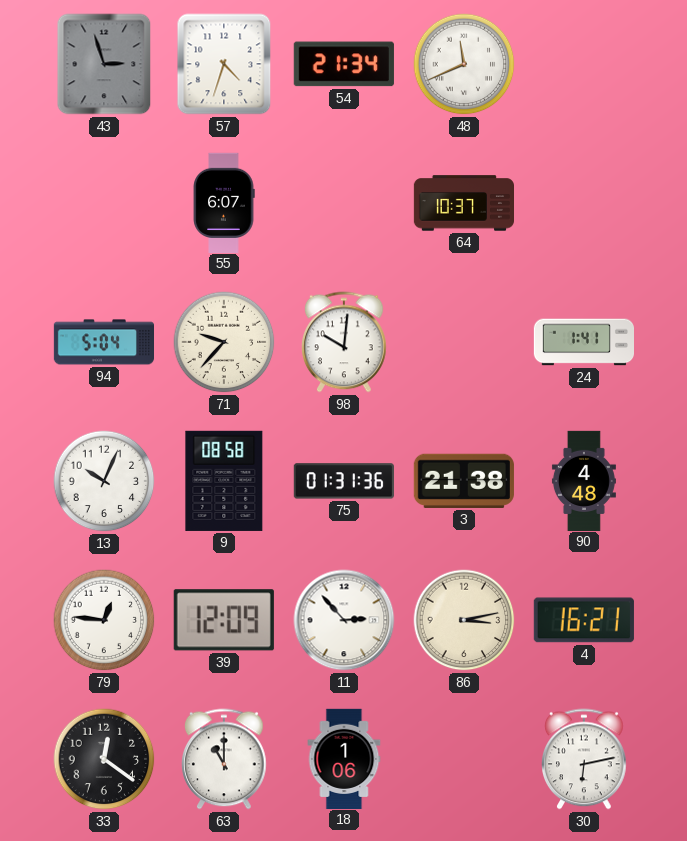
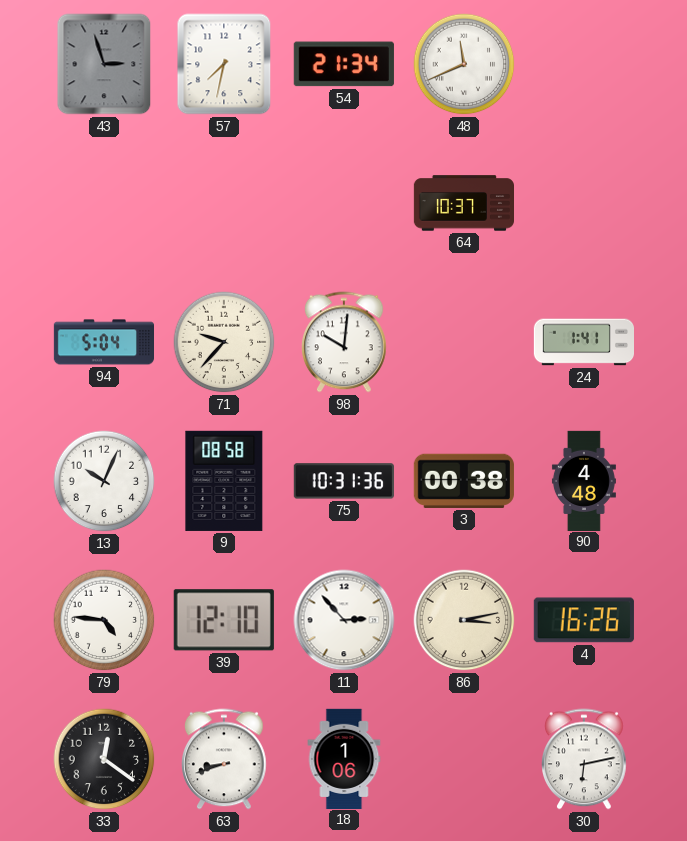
57: 4:33 -> 7:32
55: 6:07 -> none
75: 01:31 -> 10:31
3: 21:38 -> 00:38
79: 12:46 -> 4:46
39: 12:09 -> 12:10
4: 16:21 -> 16:26
63: 11:00 -> 8:42
